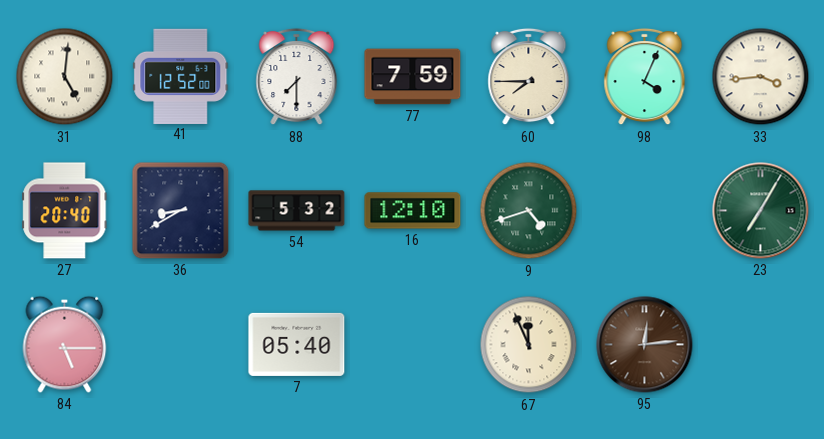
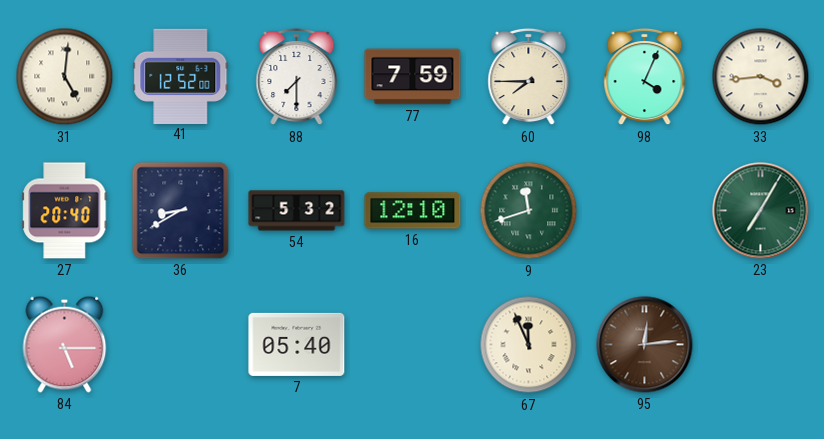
9: 4:42 -> 11:42
